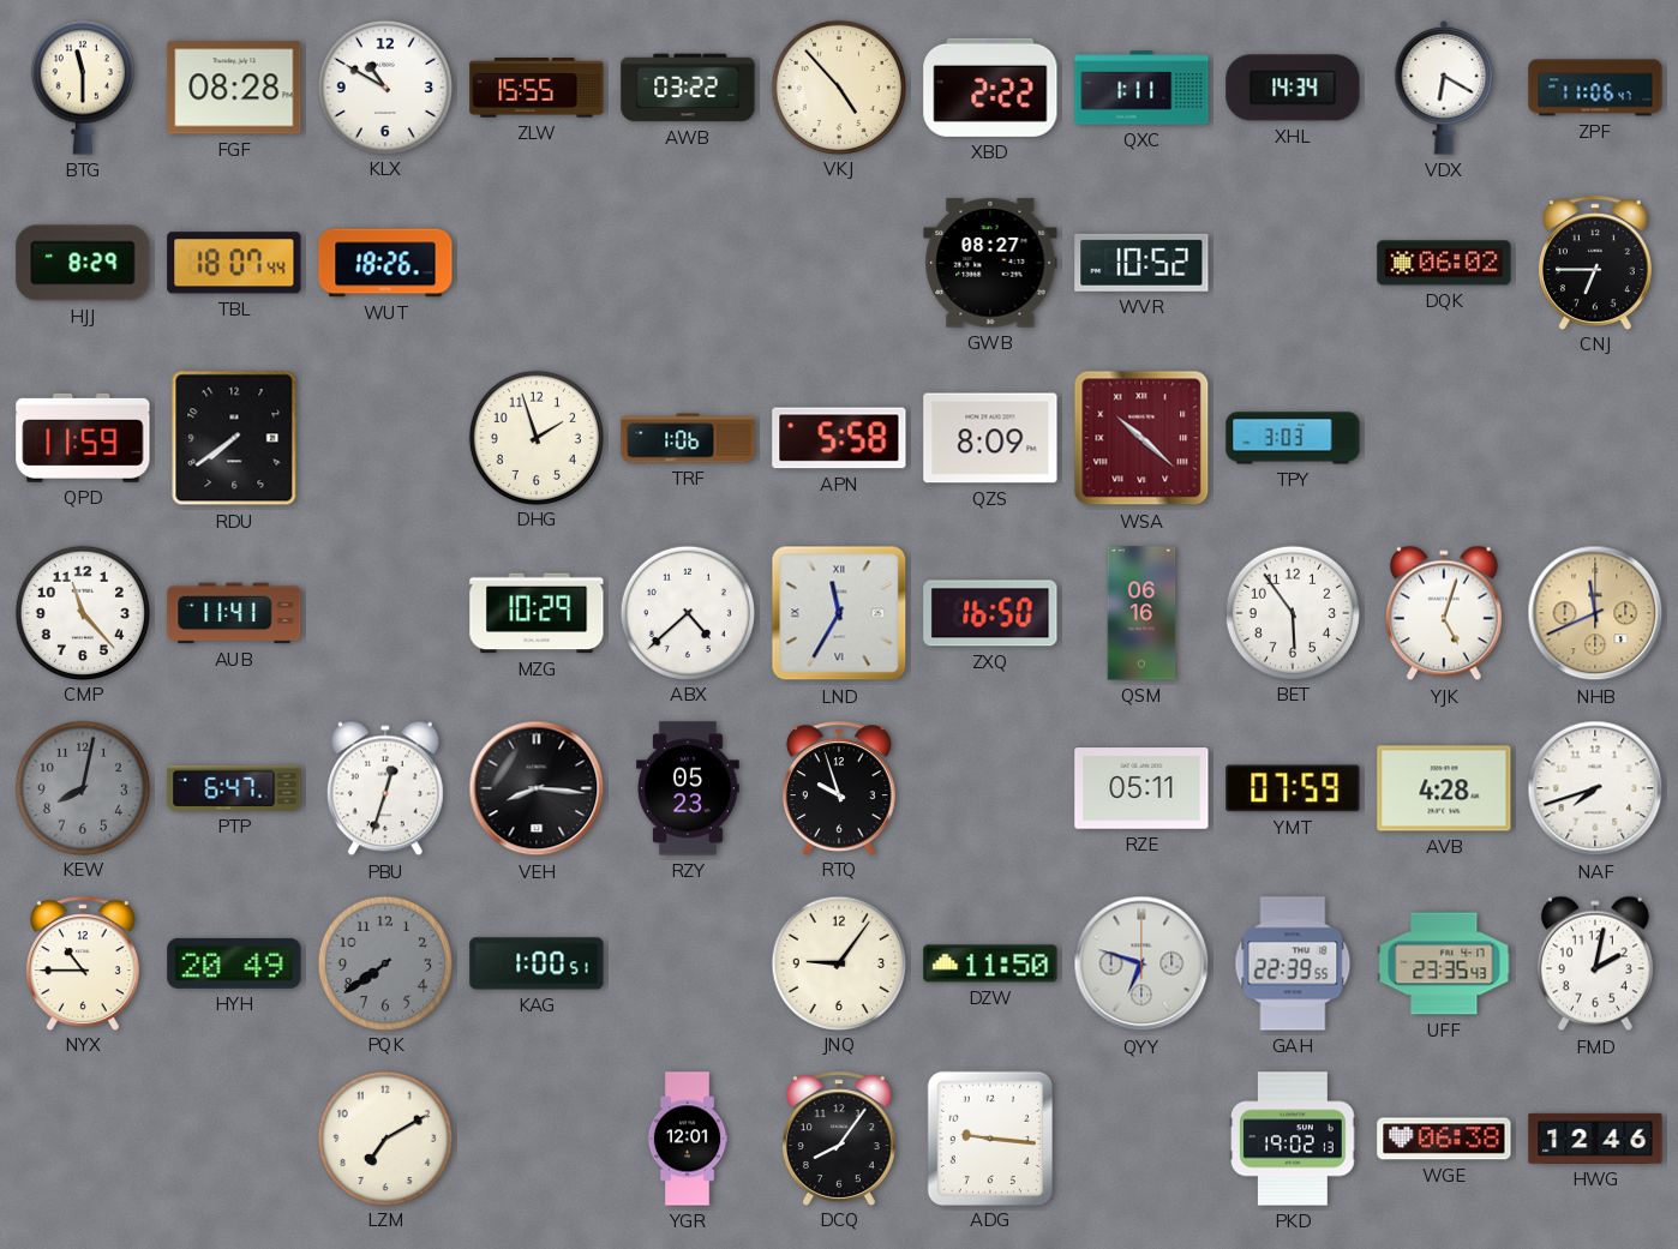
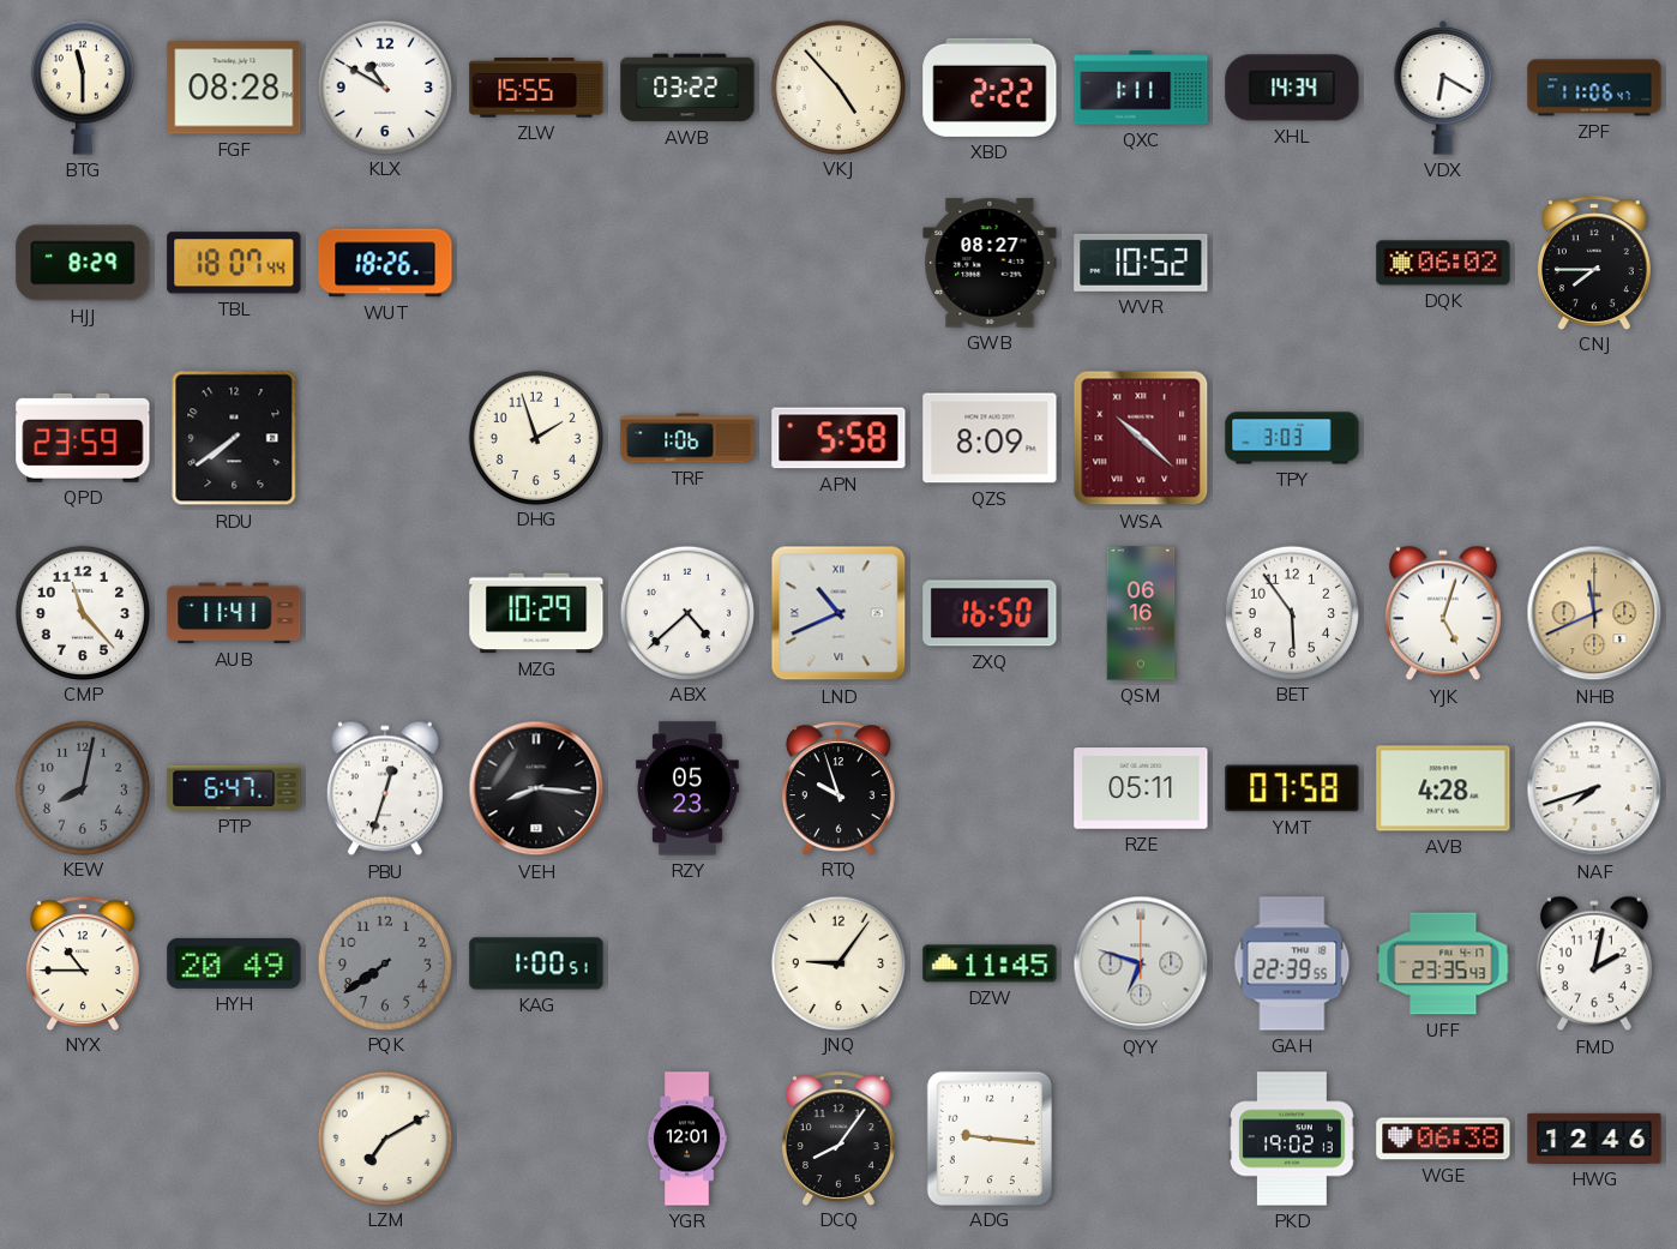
CNJ: 6:45 -> 7:45
QPD: 11:59 -> 23:59
LND: 11:35 -> 10:41
YMT: 07:59 -> 07:58
DZW: 11:50 -> 11:45
